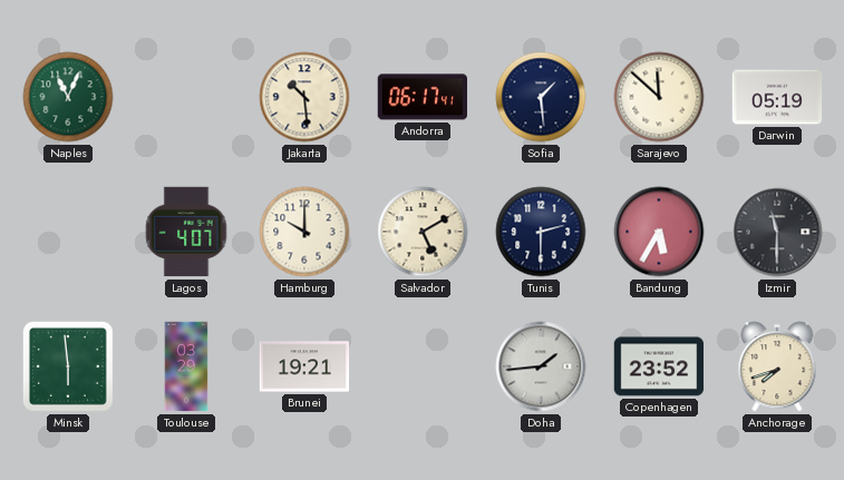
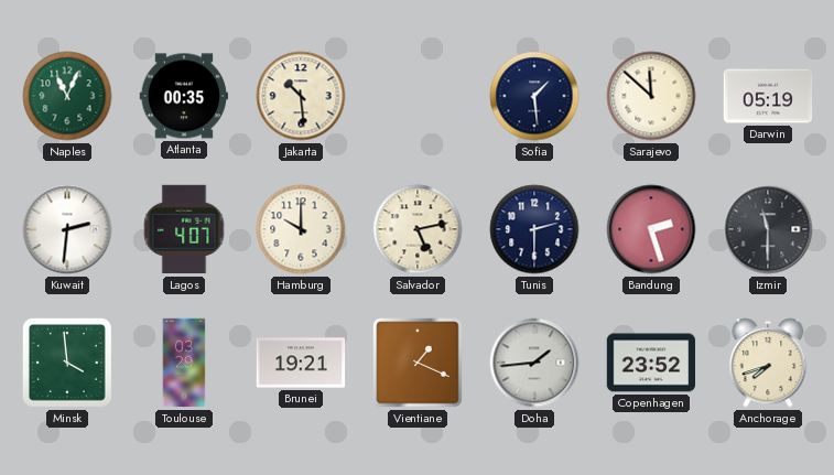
Atlanta: none -> 00:35
Andorra: 06:17 -> none
Kuwait: none -> 2:31
Salvador: 5:10 -> 5:13
Bandung: 5:35 -> 2:27
Minsk: 5:59 -> 3:59
Vientiane: none -> 1:19
